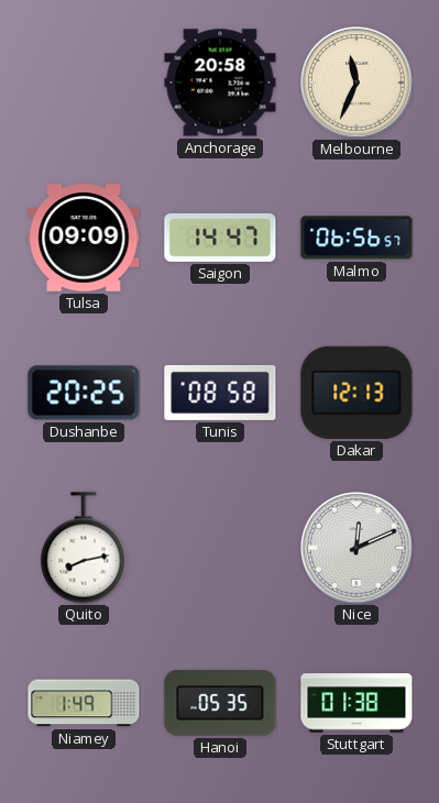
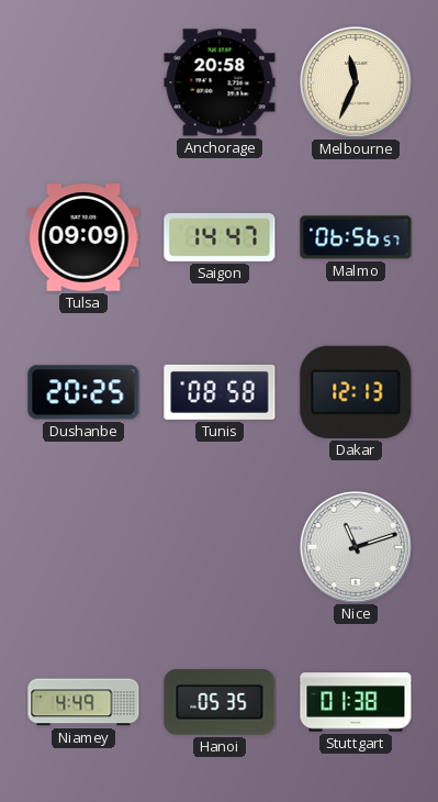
Quito: 8:13 -> none
Nice: 12:11 -> 11:12
Niamey: 1:49 -> 4:49
